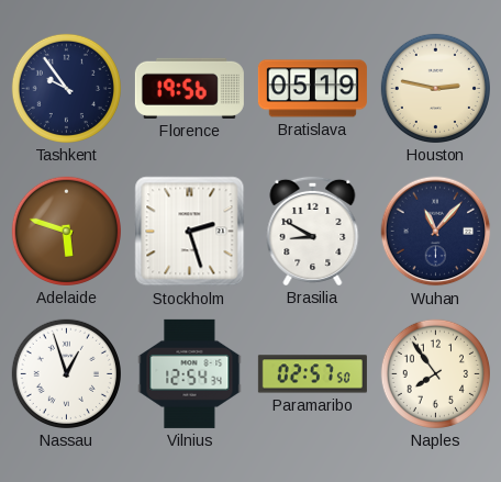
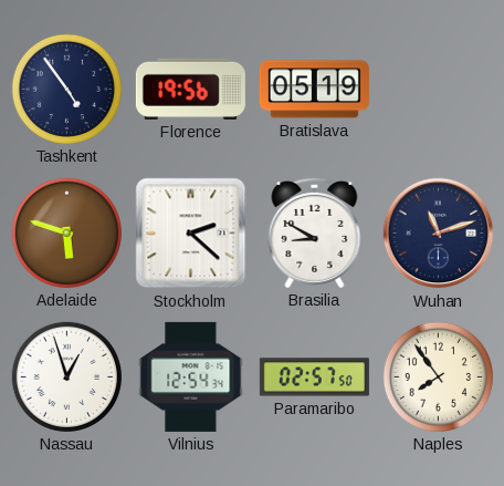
Tashkent: 9:54 -> 4:54
Houston: 2:47 -> none
Stockholm: 2:27 -> 2:22
Wuhan: 11:07 -> 11:12
